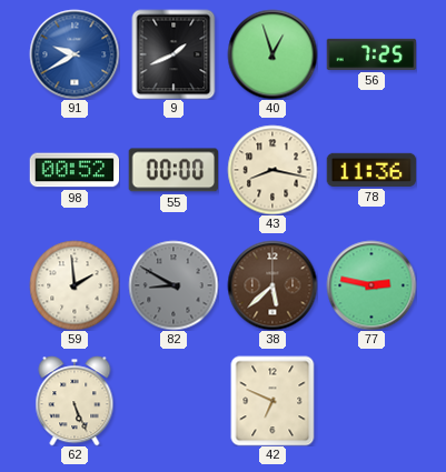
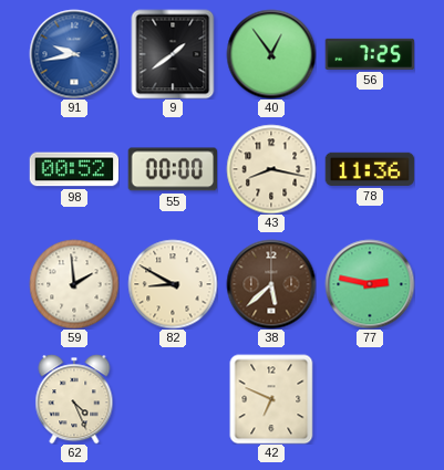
91: 9:40 -> 9:43
9: 1:41 -> 1:39
40: 12:57 -> 12:54
82 dial: grey -> cream
62: 5:26 -> 4:26
